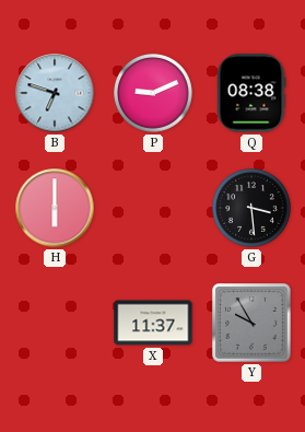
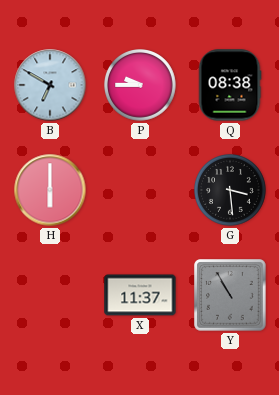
B: 6:48 -> 6:50
P: 9:11 -> 9:45
Y: 9:55 -> 10:55
